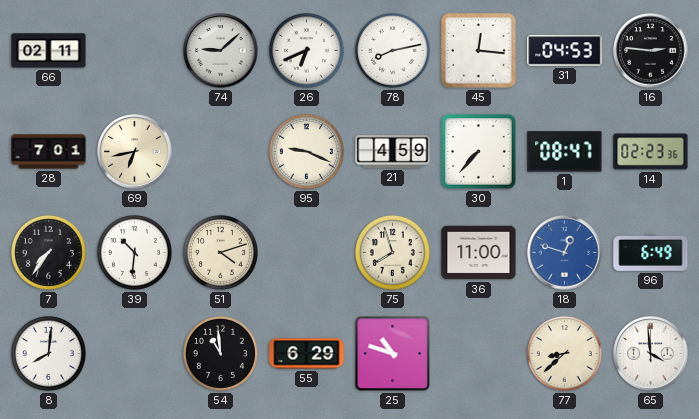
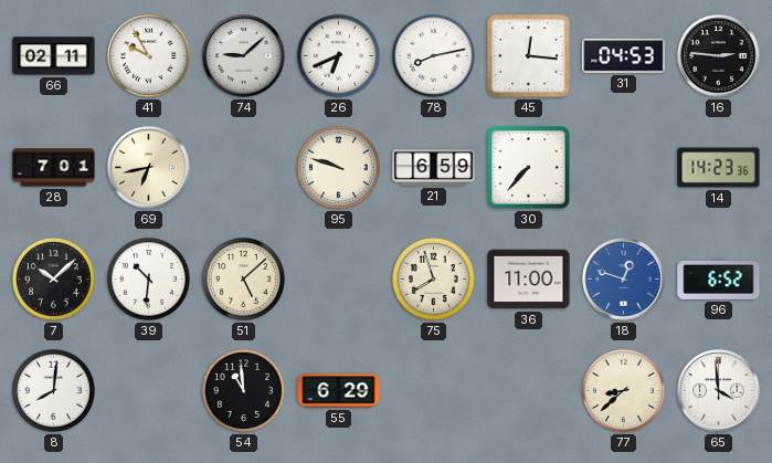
41: none -> 9:55
95: 9:19 -> 9:48
21: 4:59 -> 6:59
1: 08:47 -> none
14: 02:23 -> 14:23
7: 7:36 -> 10:08
51: 4:12 -> 5:08
96: 6:49 -> 6:52
25: 10:48 -> none
